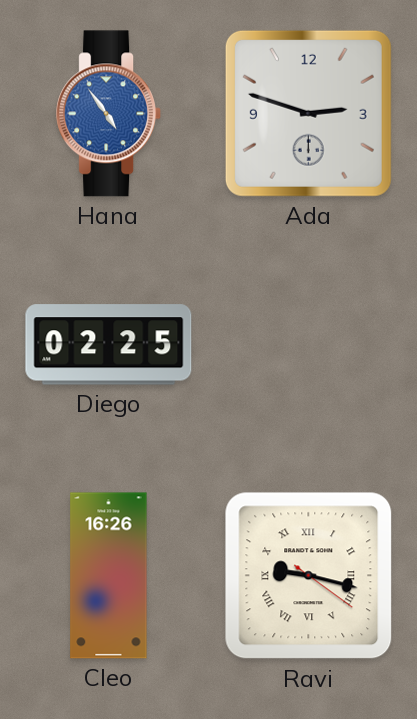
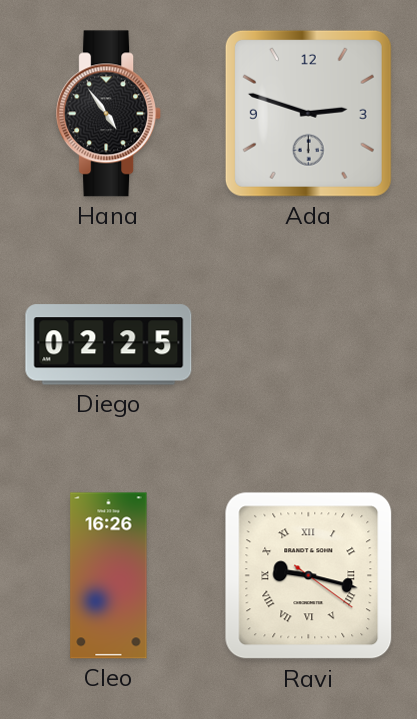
Hana dial: blue -> black
